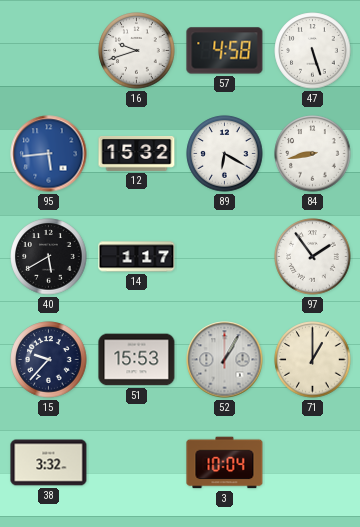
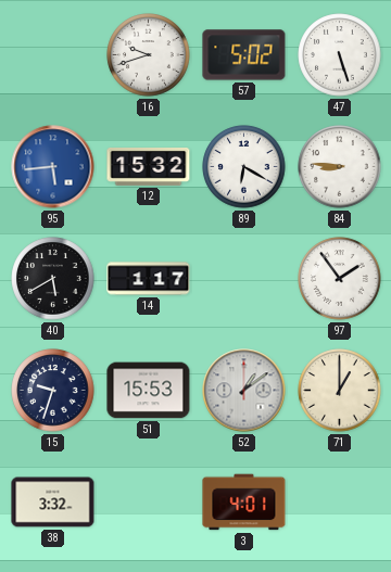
57: 4:58 -> 5:02
84: 8:43 -> 8:46
15: 9:37 -> 9:33
52: 1:05 -> 1:09
3: 10:04 -> 4:01
